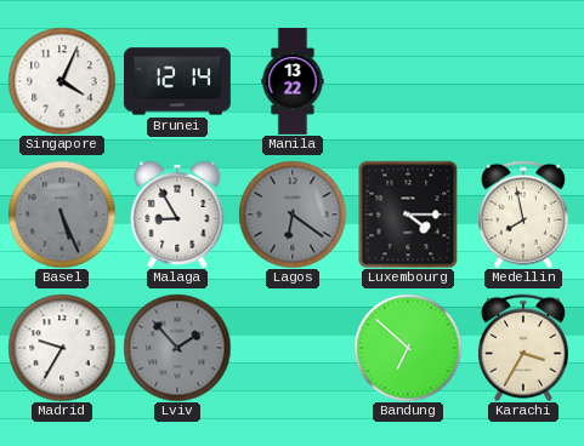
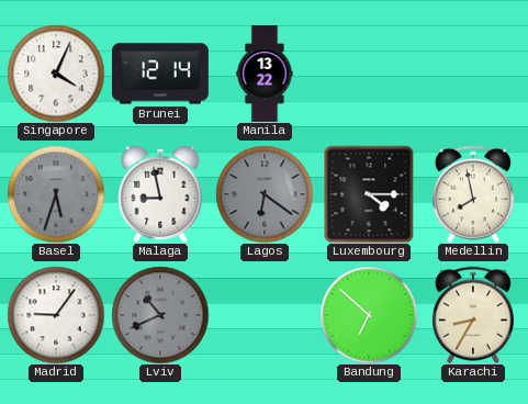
Basel: 5:26 -> 5:33
Malaga: 8:55 -> 8:58
Madrid: 9:35 -> 9:06
Lviv: 1:53 -> 10:41
Karachi: 3:35 -> 8:35
